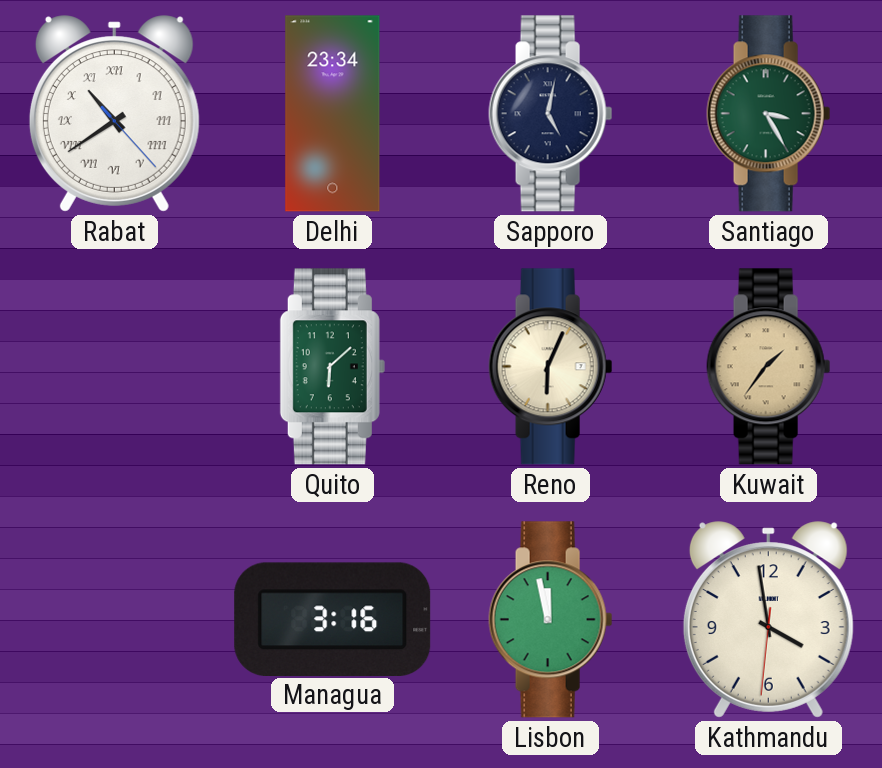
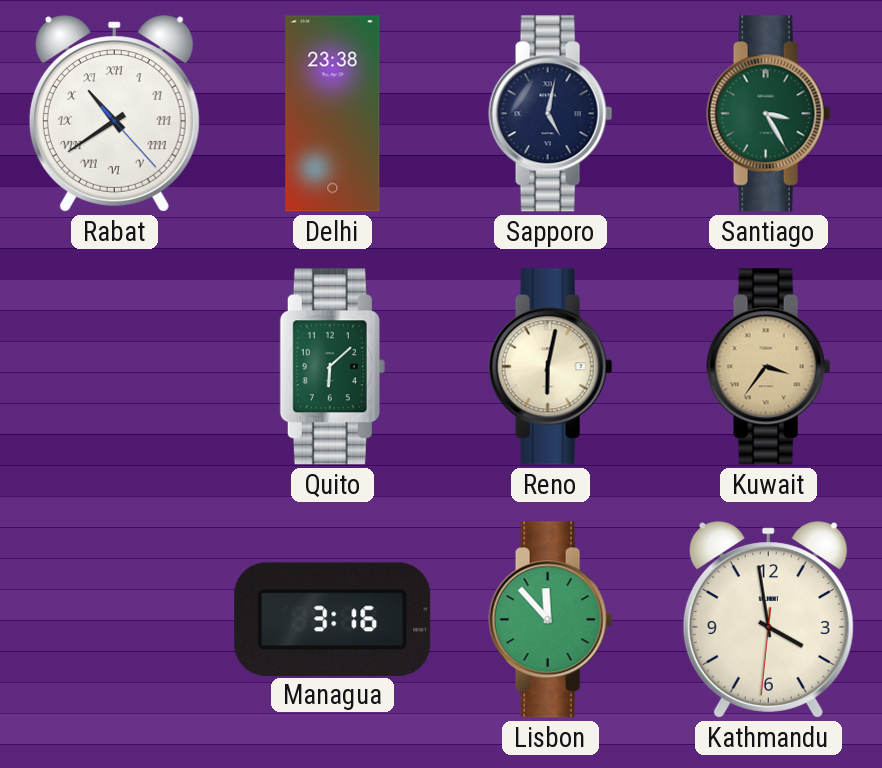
Delhi: 23:34 -> 23:38
Reno: 6:04 -> 6:02
Kuwait: 1:36 -> 3:36
Lisbon: 11:58 -> 11:53
